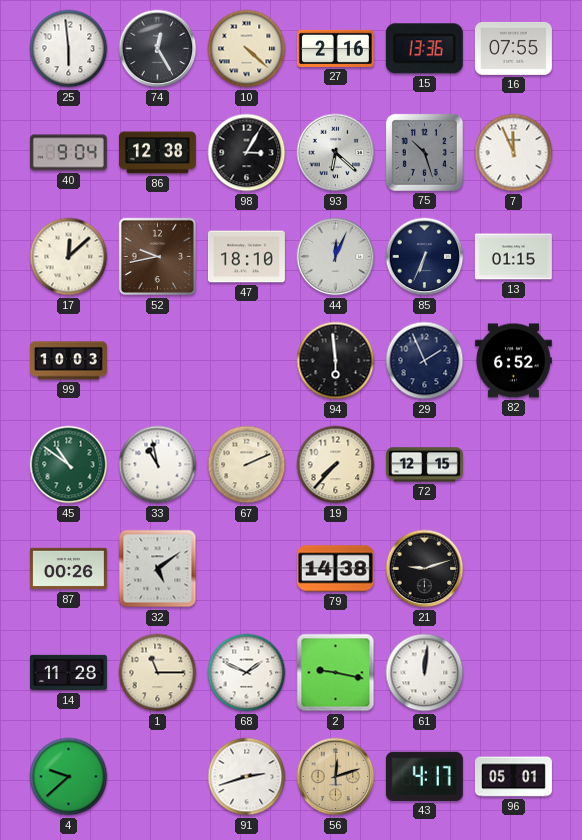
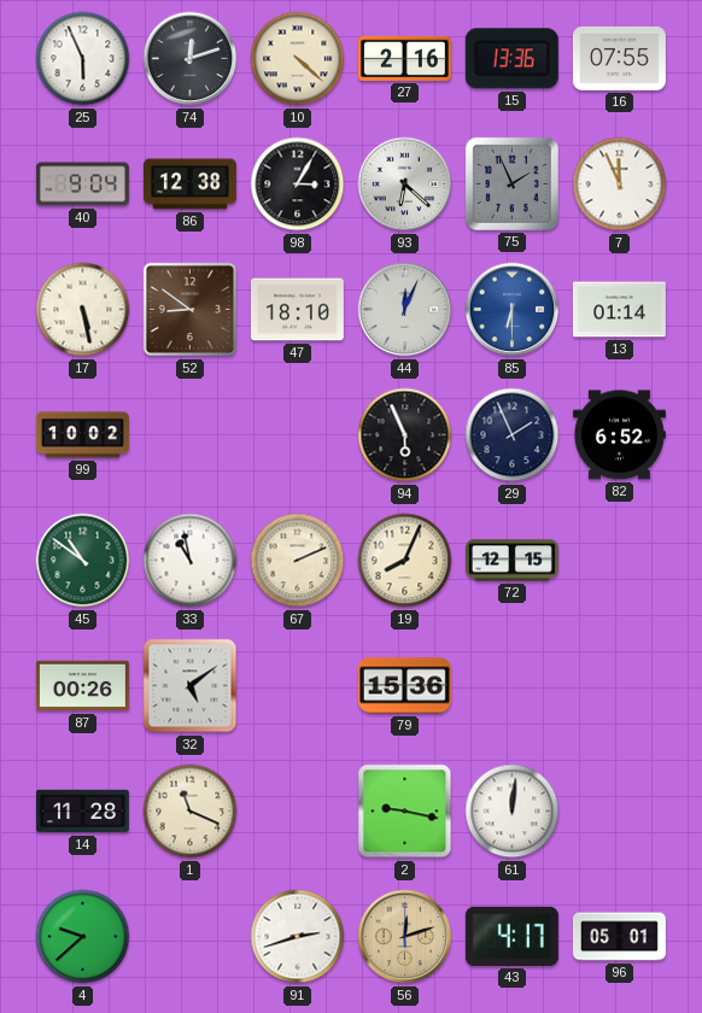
25: 5:59 -> 5:56
74: 12:25 -> 12:12
75: 10:27 -> 1:56
17: 12:08 -> 5:28
52: 9:43 -> 8:51
85: 6:34 -> 6:30
85 dial: navy -> blue
13: 01:15 -> 01:14
99: 10:03 -> 10:02
94: 5:59 -> 5:56
19: 7:37 -> 8:04
79: 14:38 -> 15:36
21: 9:12 -> none
1: 11:15 -> 11:19
68: 1:49 -> none
